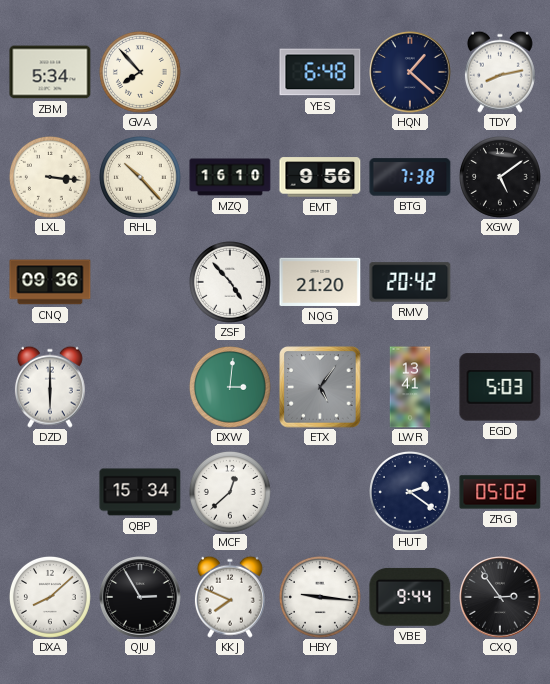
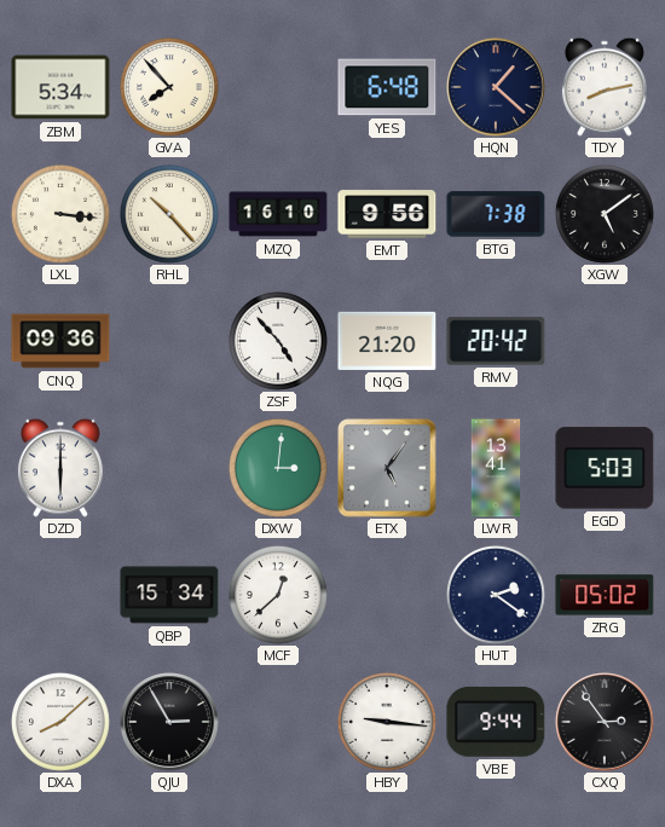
KKJ: 7:49 -> none
